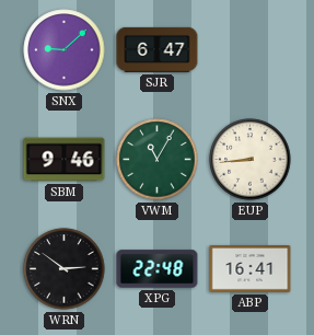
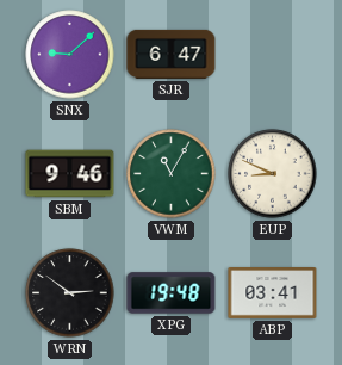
EUP: 8:44 -> 8:49
XPG: 22:48 -> 19:48
ABP: 16:41 -> 03:41
